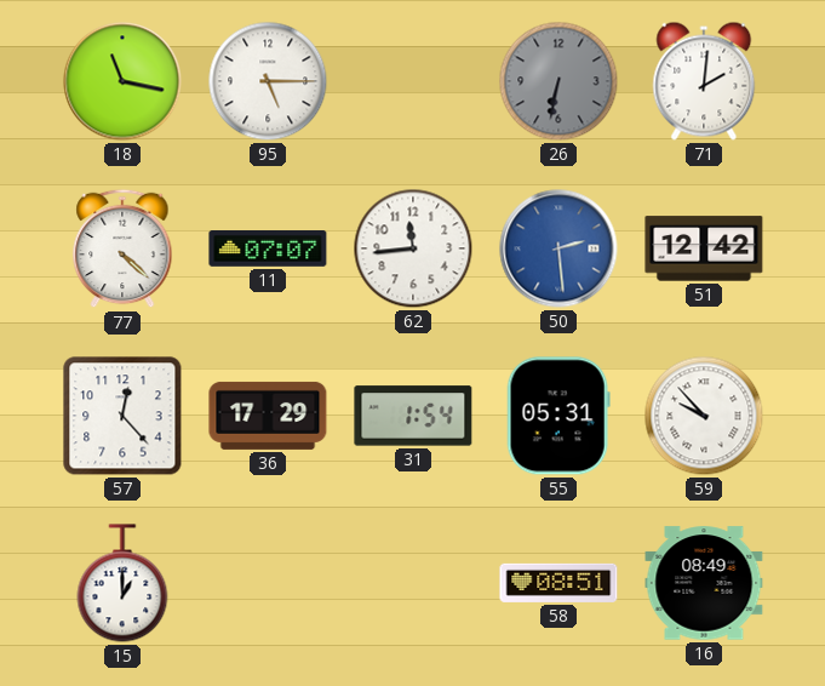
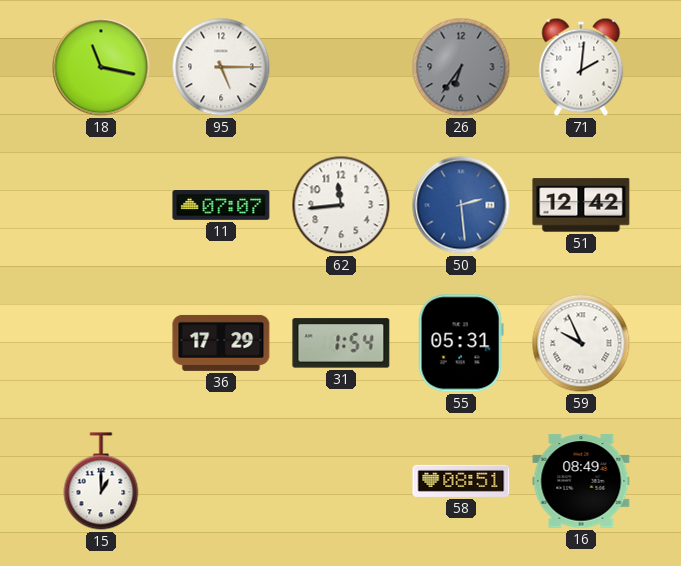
26: 6:32 -> 6:36
77: 4:22 -> none
57: 12:23 -> none
59: 9:53 -> 9:56
